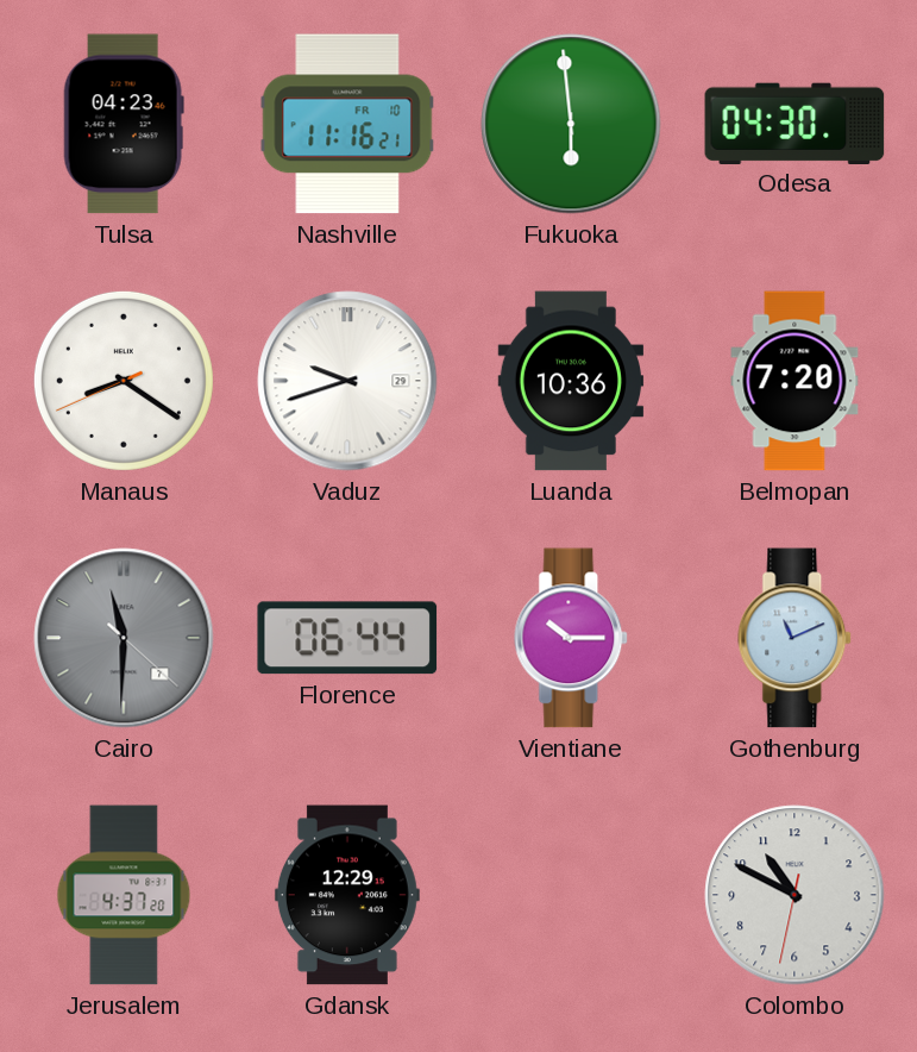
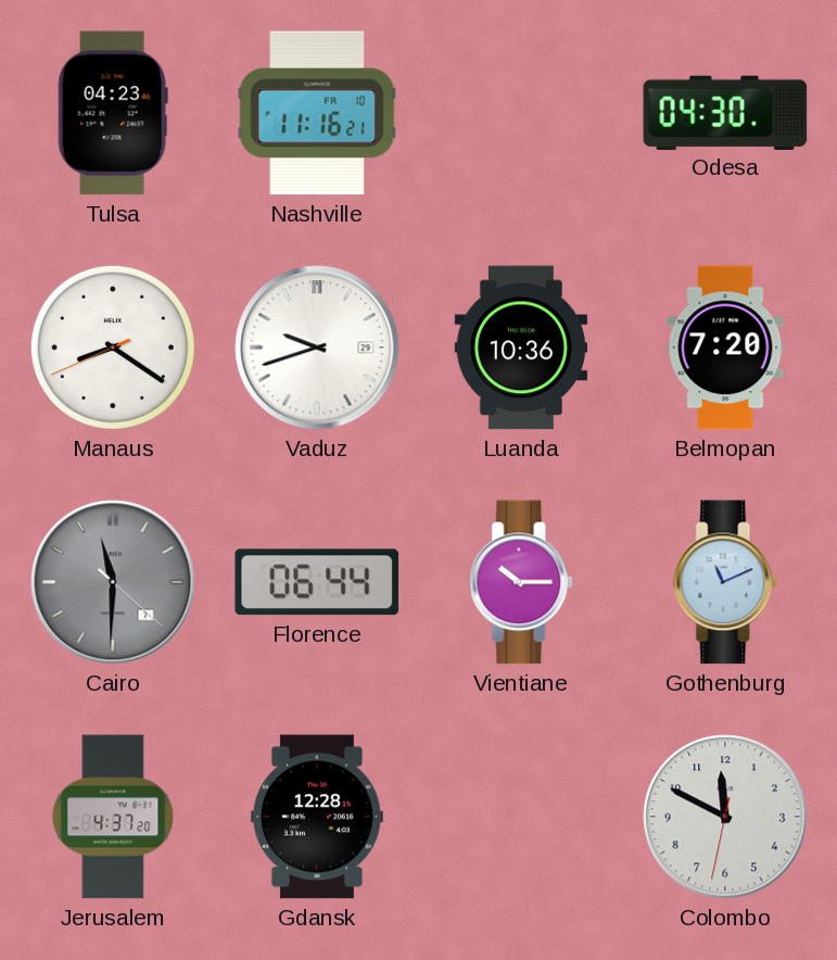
Fukuoka: 5:59 -> none
Gdansk: 12:29 -> 12:28
Colombo: 10:49 -> 11:49
